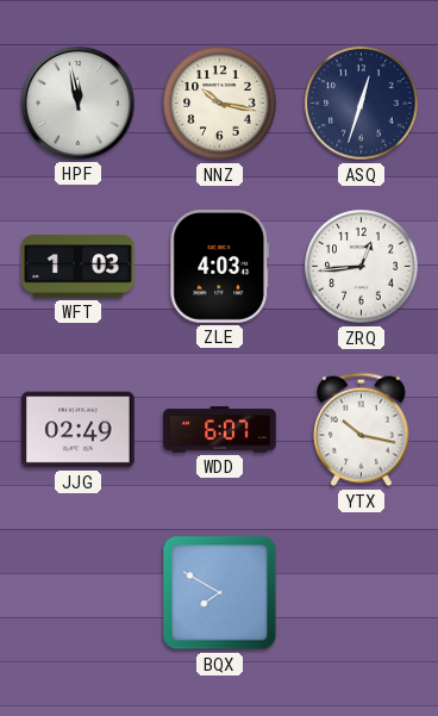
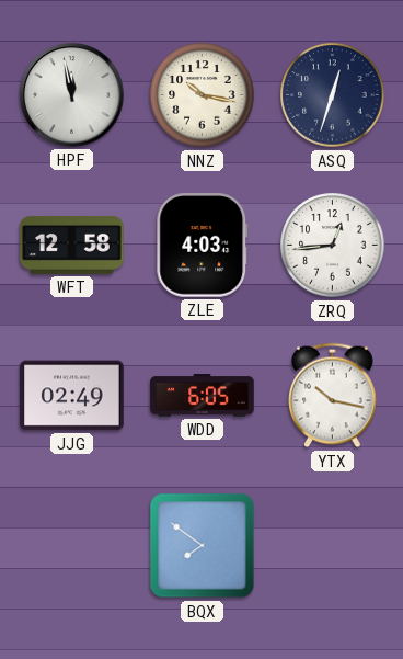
WFT: 1:03 -> 12:58
WDD: 6:07 -> 6:05
BQX: 7:50 -> 7:51
